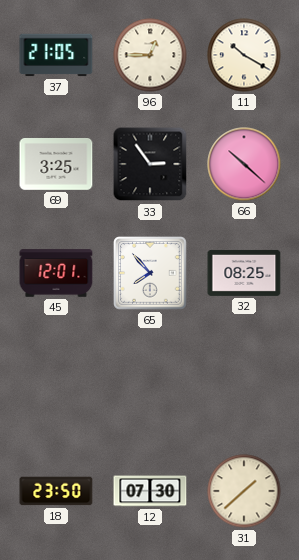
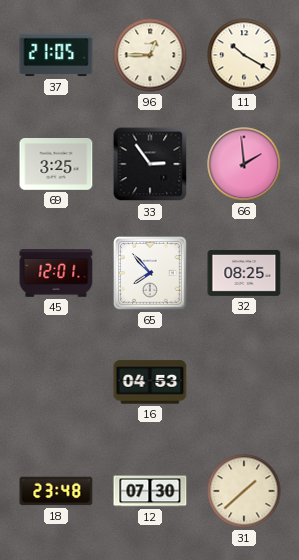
66: 10:22 -> 1:59
16: none -> 04:53
18: 23:50 -> 23:48
